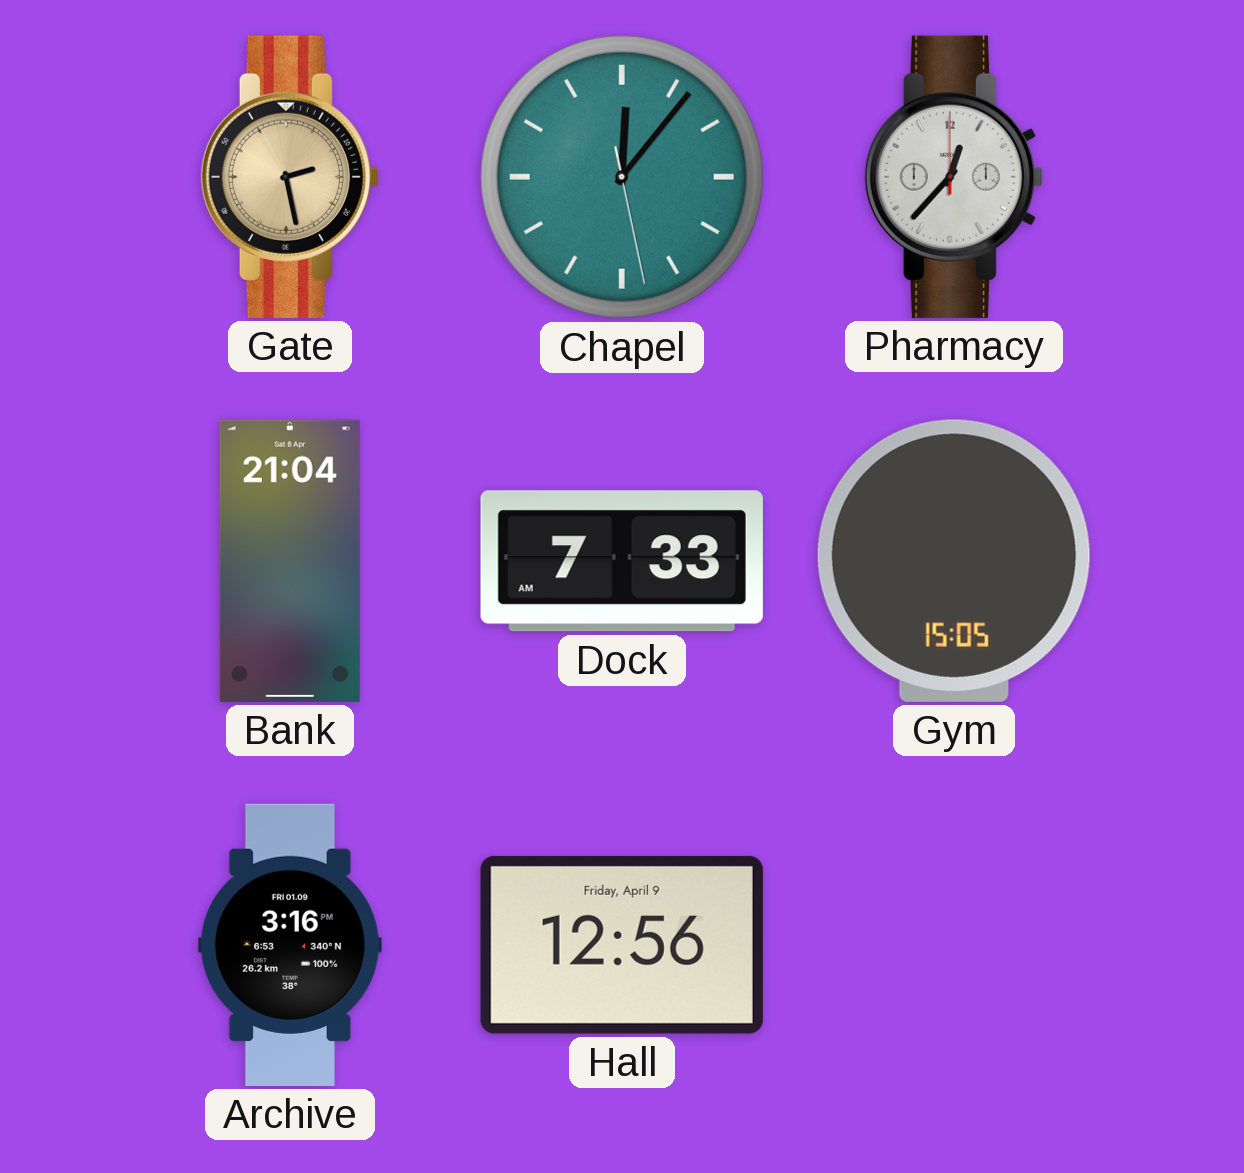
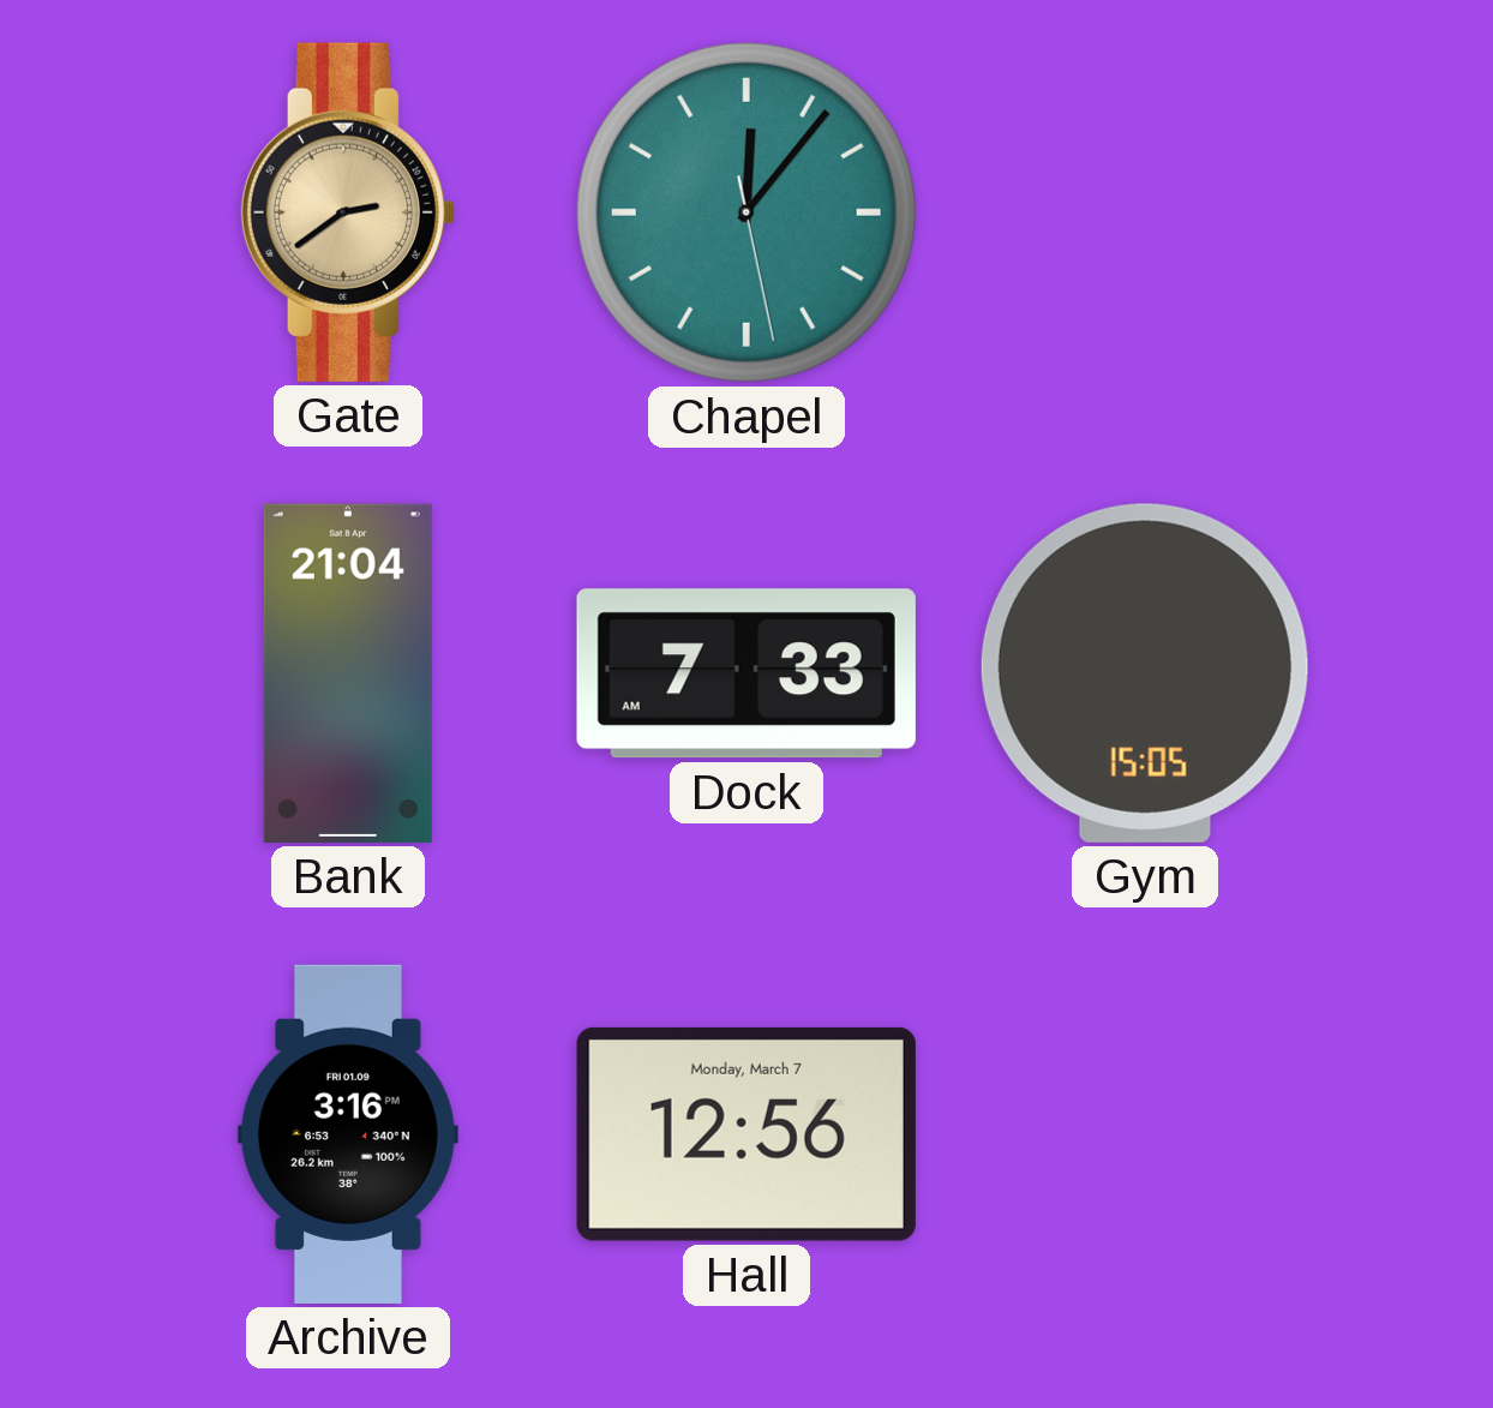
Gate: 2:28 -> 2:39
Pharmacy: 12:37 -> none
Hall date: Friday, April 9 -> Monday, March 7
